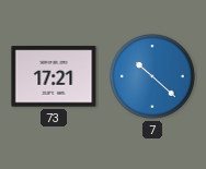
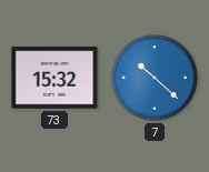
73: 17:21 -> 15:32
